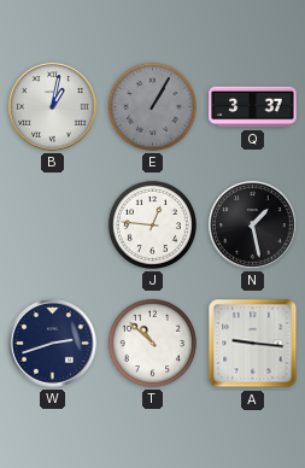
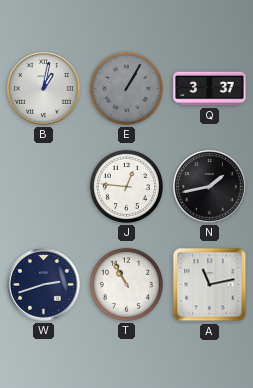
N: 1:28 -> 1:43
T: 10:52 -> 10:55
A: 9:16 -> 11:13
